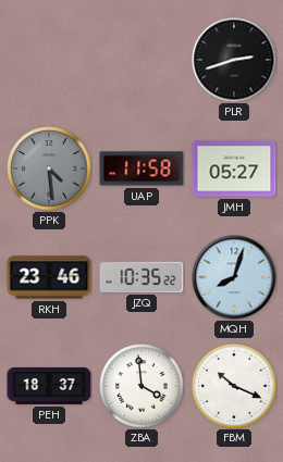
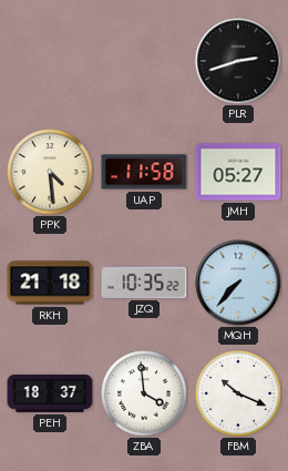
PPK dial: grey -> cream
RKH: 23:46 -> 21:18
MQH: 8:03 -> 7:37
